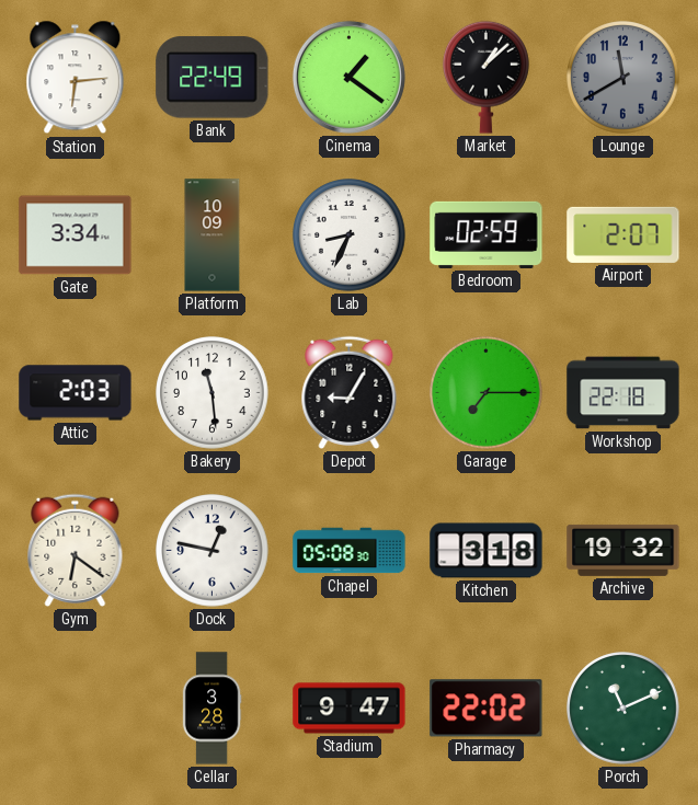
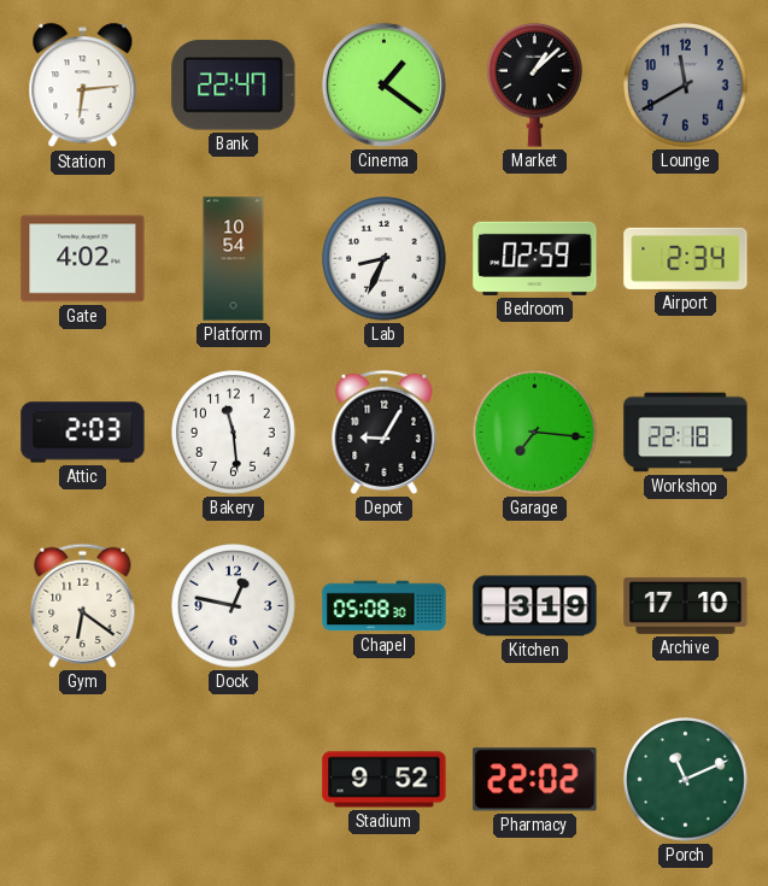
Bank: 22:49 -> 22:47
Gate: 3:34 -> 4:02
Platform: 10:09 -> 10:54
Airport: 2:07 -> 2:34
Garage: 7:15 -> 7:16
Kitchen: 3:18 -> 3:19
Archive: 19:32 -> 17:10
Cellar: 3:28 -> none
Stadium: 9:47 -> 9:52
